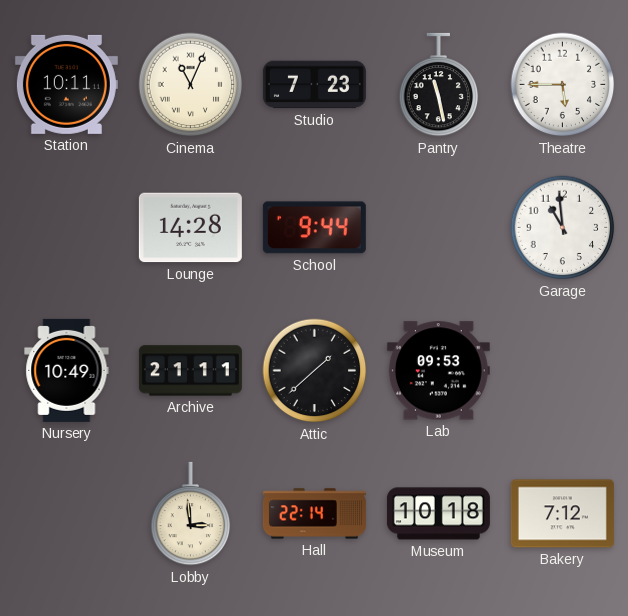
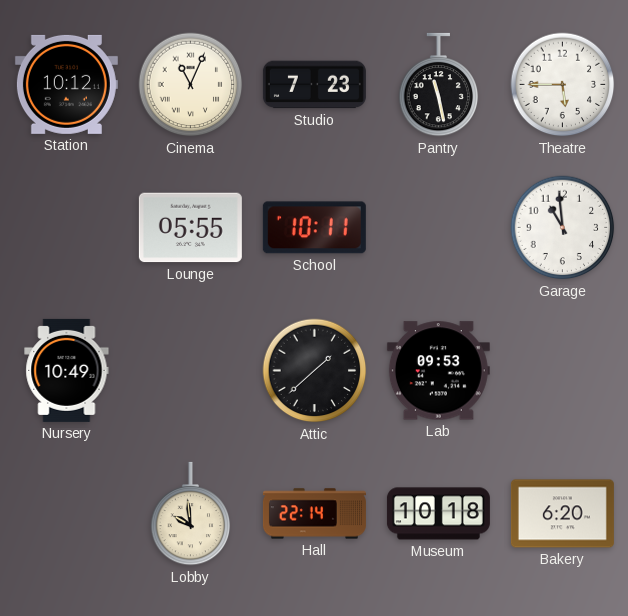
Station: 10:11 -> 10:12
Lounge: 14:28 -> 05:55
School: 9:44 -> 10:11
Archive: 21:11 -> none
Lobby: 2:59 -> 9:59
Bakery: 7:12 -> 6:20
